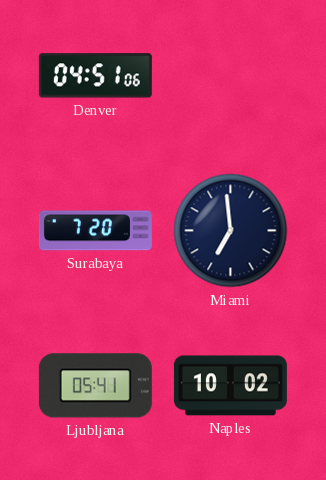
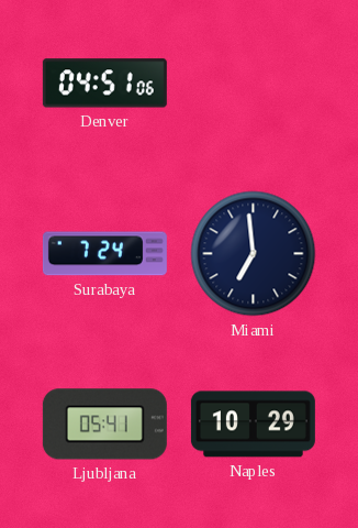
Surabaya: 7:20 -> 7:24
Naples: 10:02 -> 10:29
